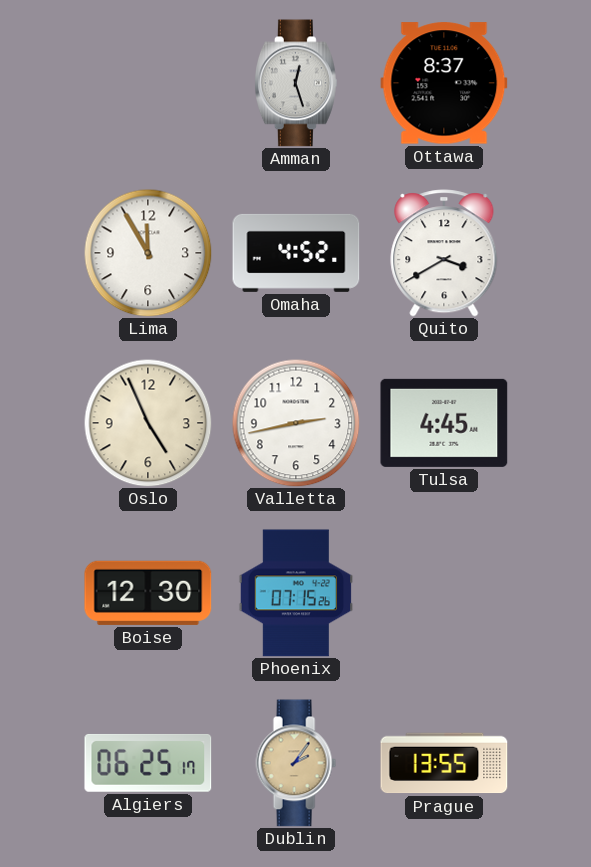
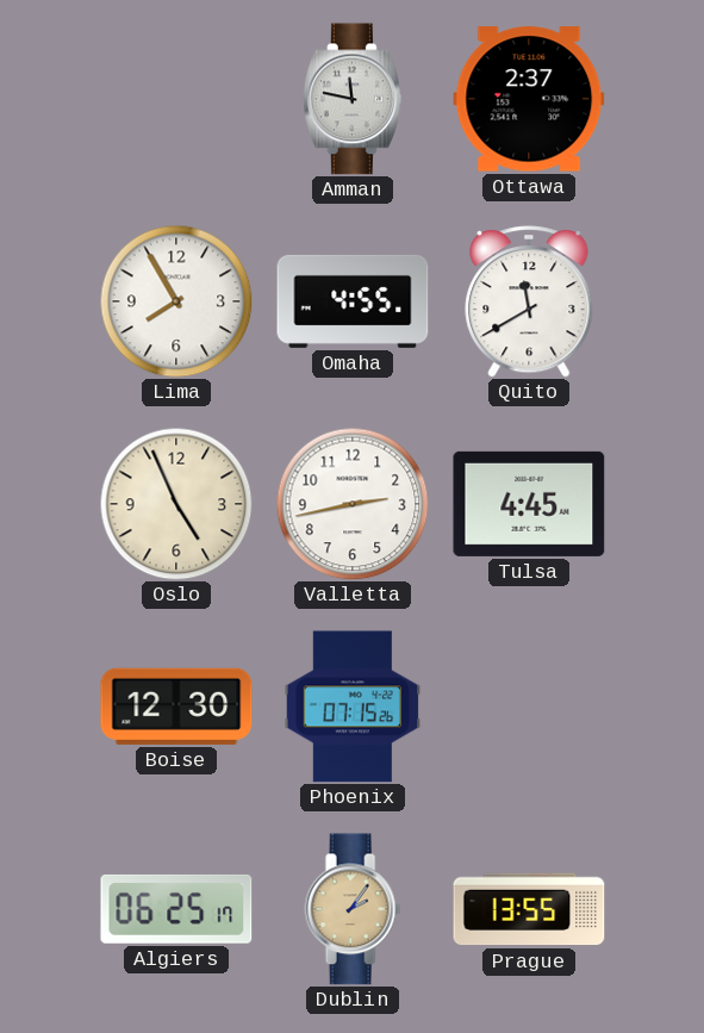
Amman: 12:27 -> 11:47
Ottawa: 8:37 -> 2:37
Lima: 11:55 -> 7:55
Omaha: 4:52 -> 4:55
Quito: 3:40 -> 11:40
